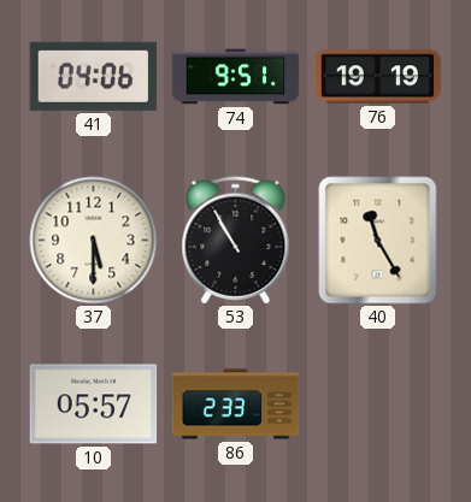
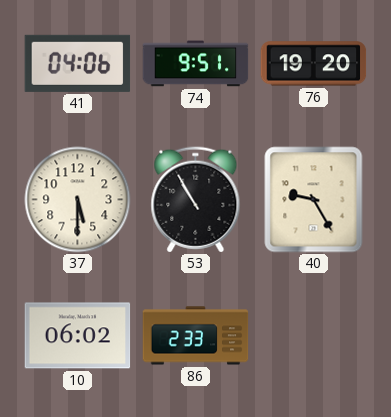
76: 19:19 -> 19:20
40: 11:25 -> 9:25
10: 05:57 -> 06:02
